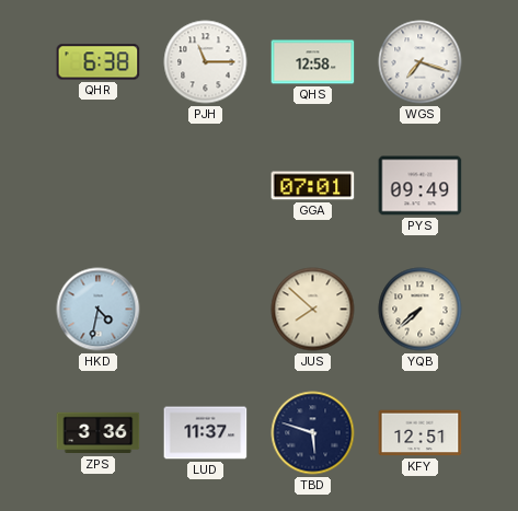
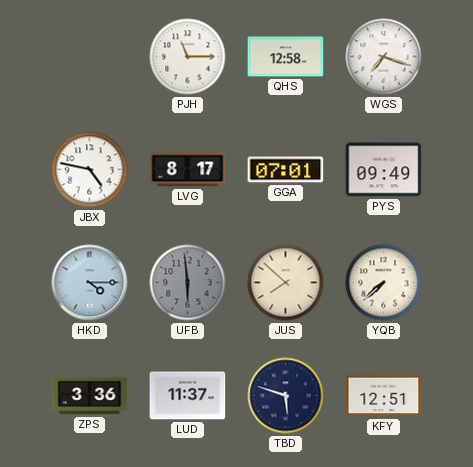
QHR: 6:38 -> none
JBX: none -> 4:47
LVG: none -> 8:17
HKD: 4:32 -> 4:15
UFB: none -> 5:59
